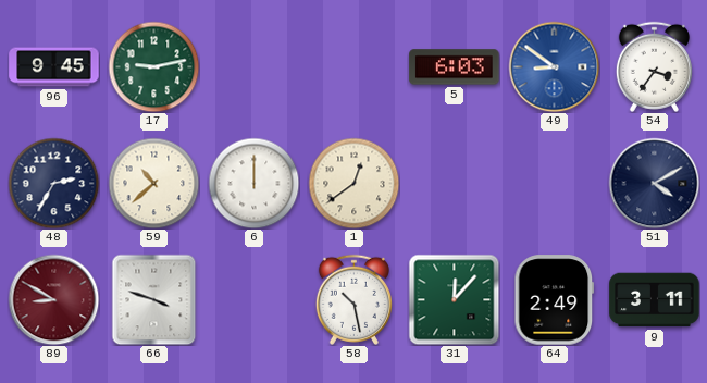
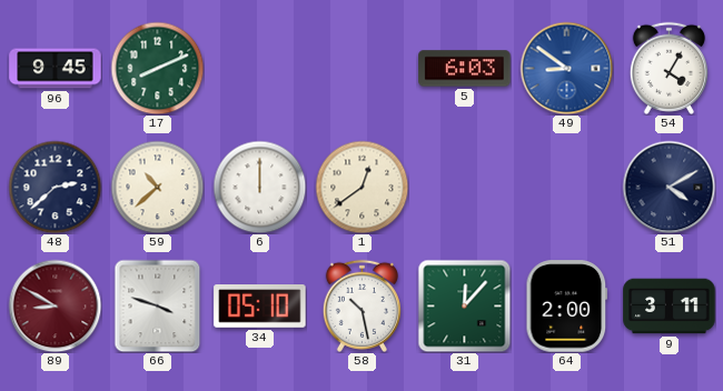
17: 9:13 -> 8:11
54: 3:36 -> 4:05
48: 2:35 -> 2:38
34: none -> 05:10
64: 2:49 -> 2:00
